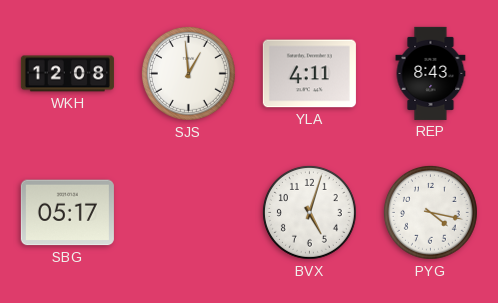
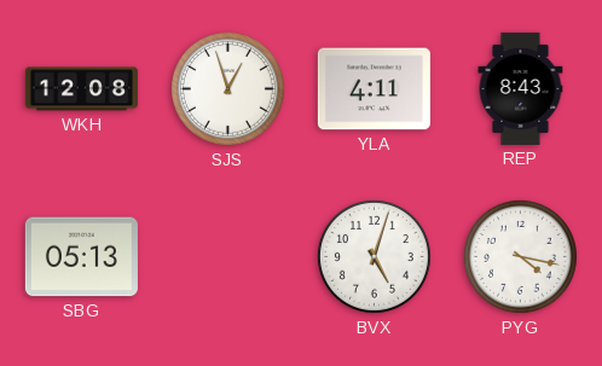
SJS: 12:59 -> 12:57
SBG: 05:17 -> 05:13
